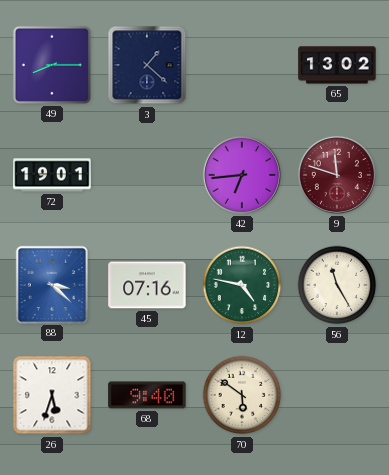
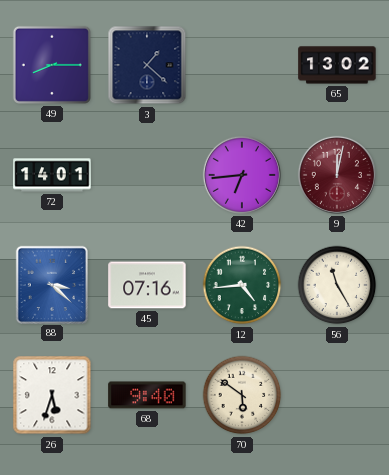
72: 19:01 -> 14:01
9: 11:48 -> 12:02
12: 4:47 -> 4:44
